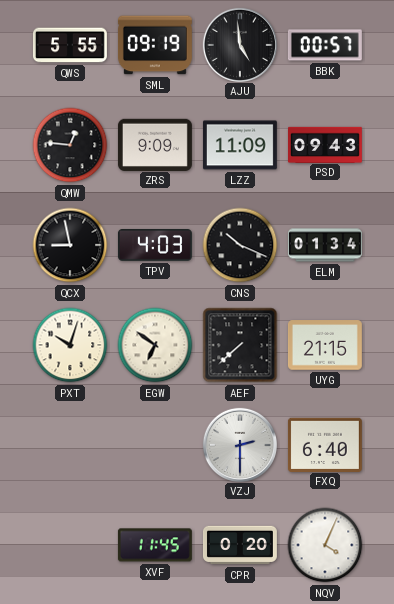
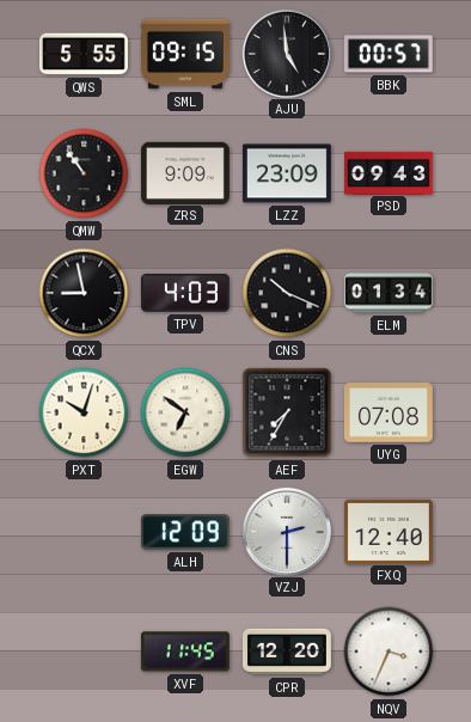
SML: 09:19 -> 09:15
QMW: 12:46 -> 10:54
LZZ: 11:09 -> 23:09
AEF: 7:38 -> 7:35
UYG: 21:15 -> 07:08
ALH: none -> 12:09
FXQ: 6:40 -> 12:40
CPR: 0:20 -> 12:20
NQV: 4:04 -> 3:34
